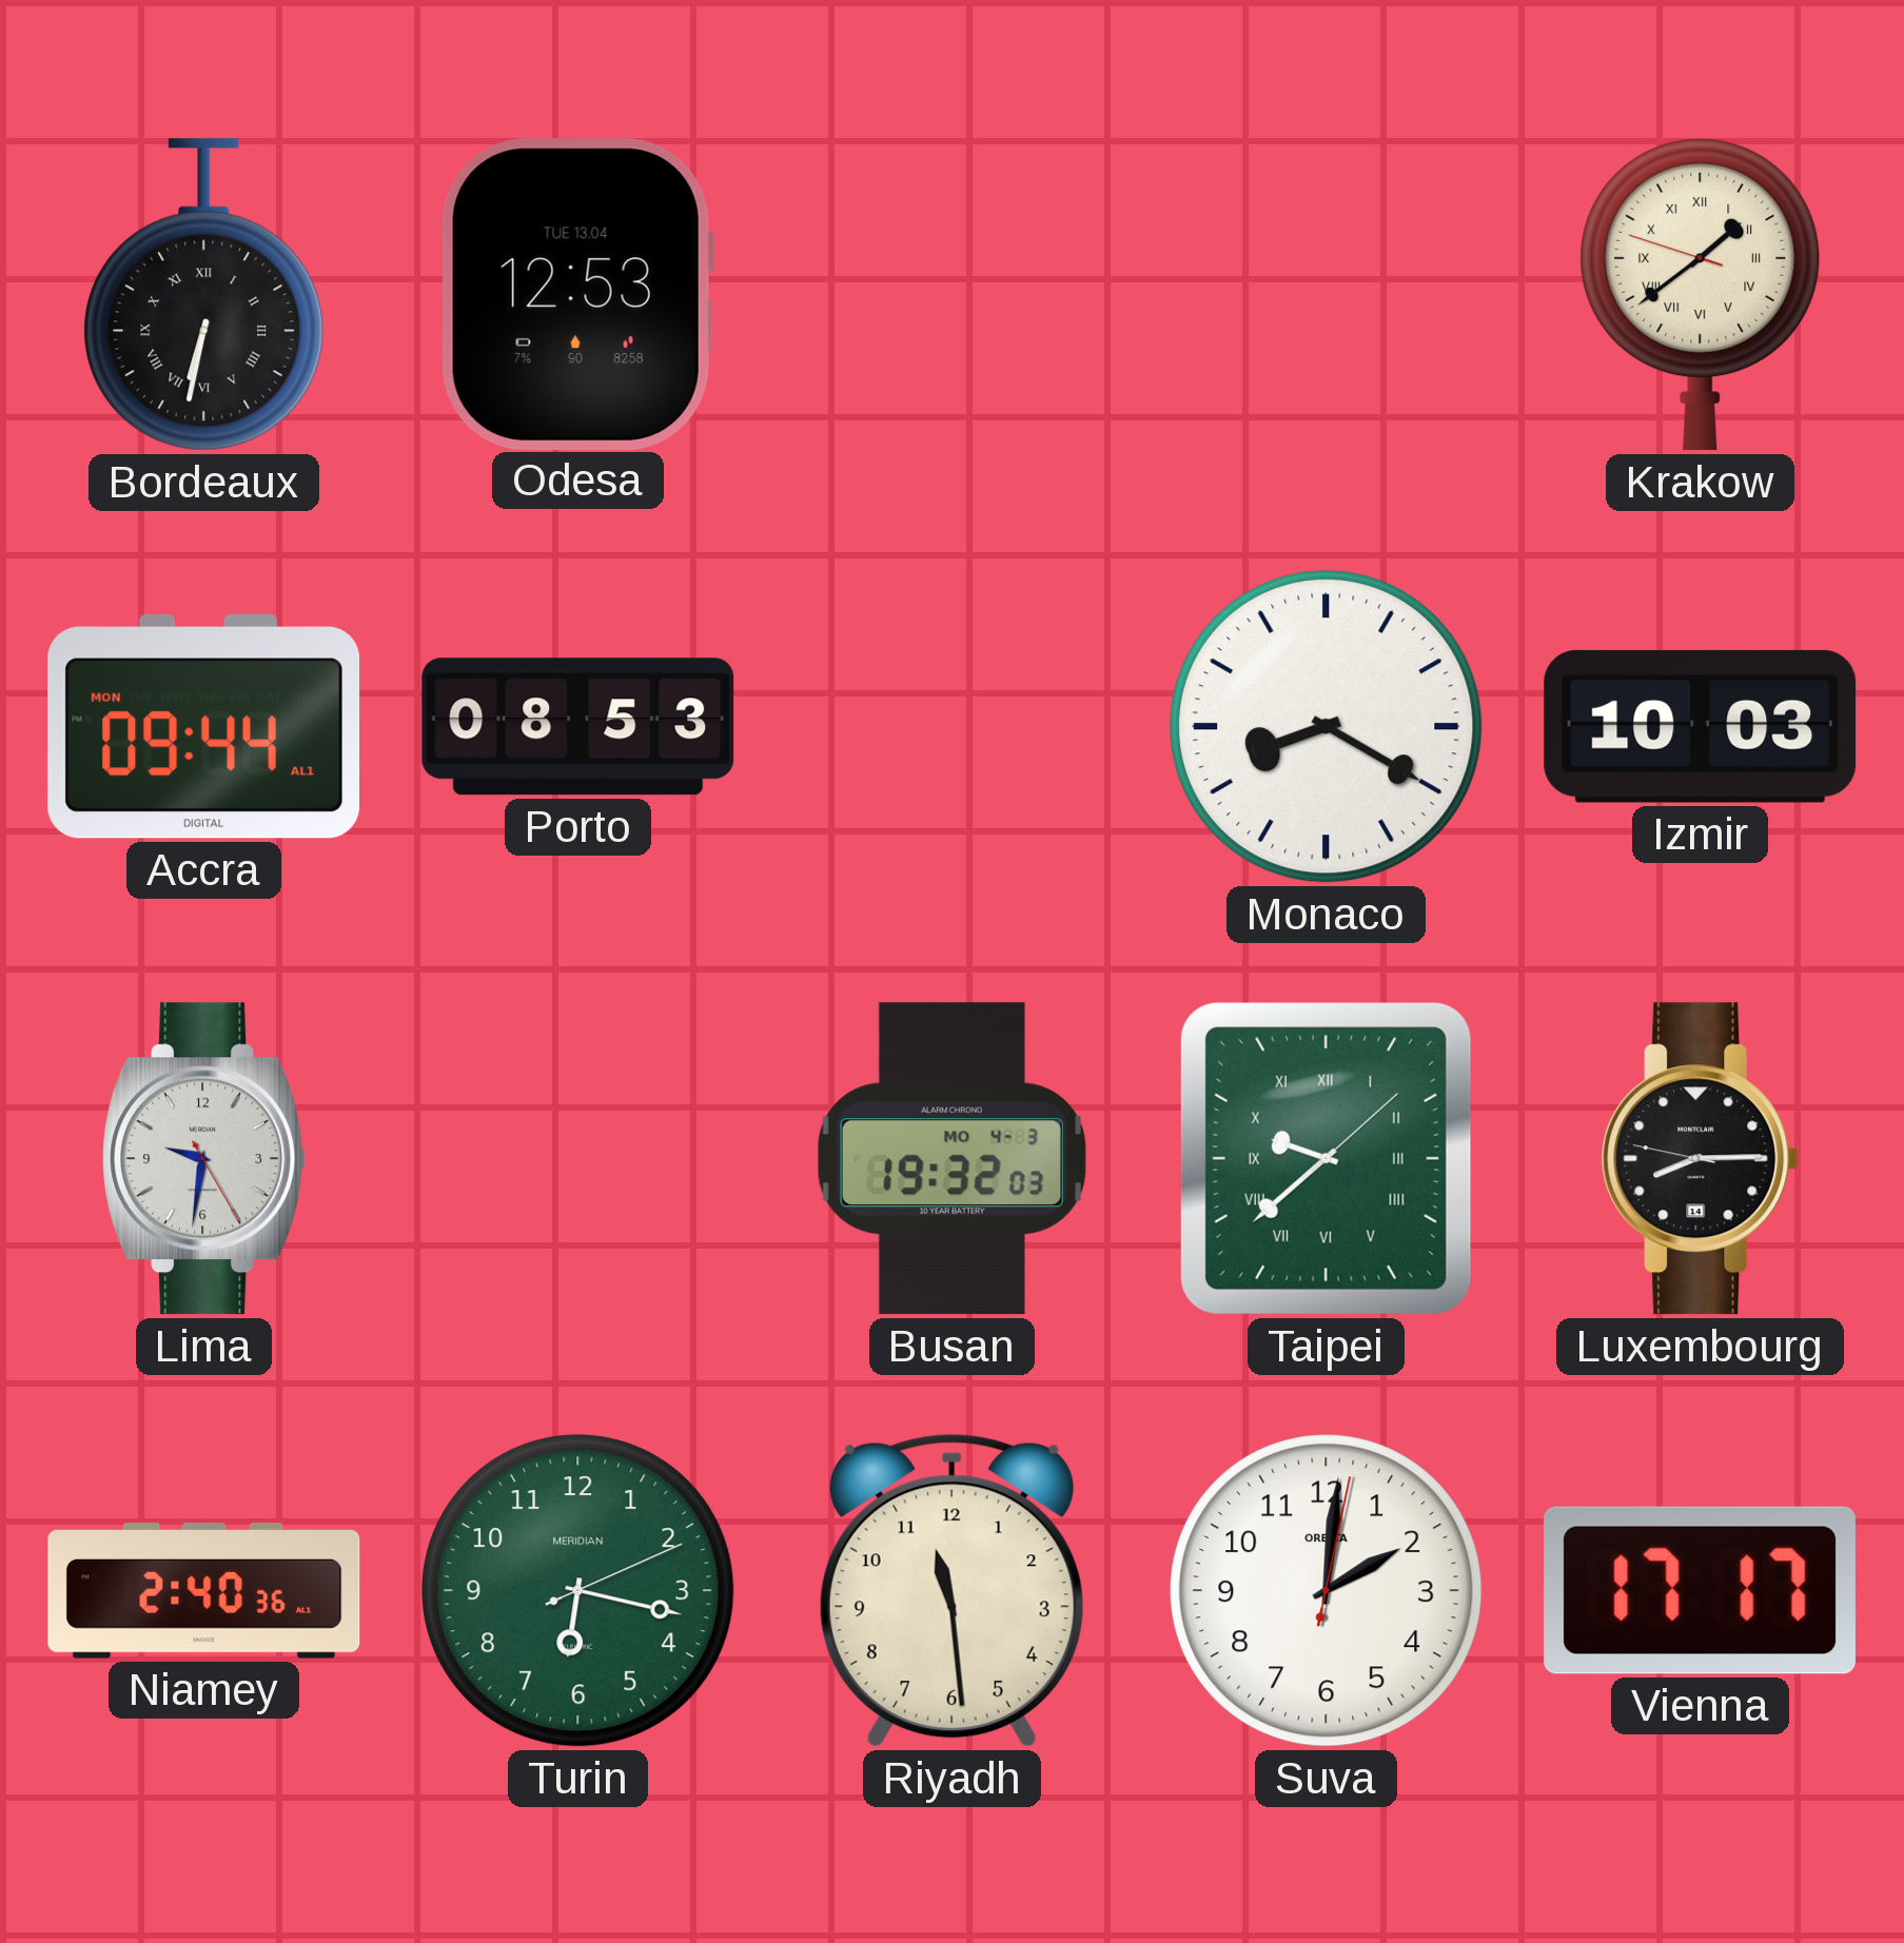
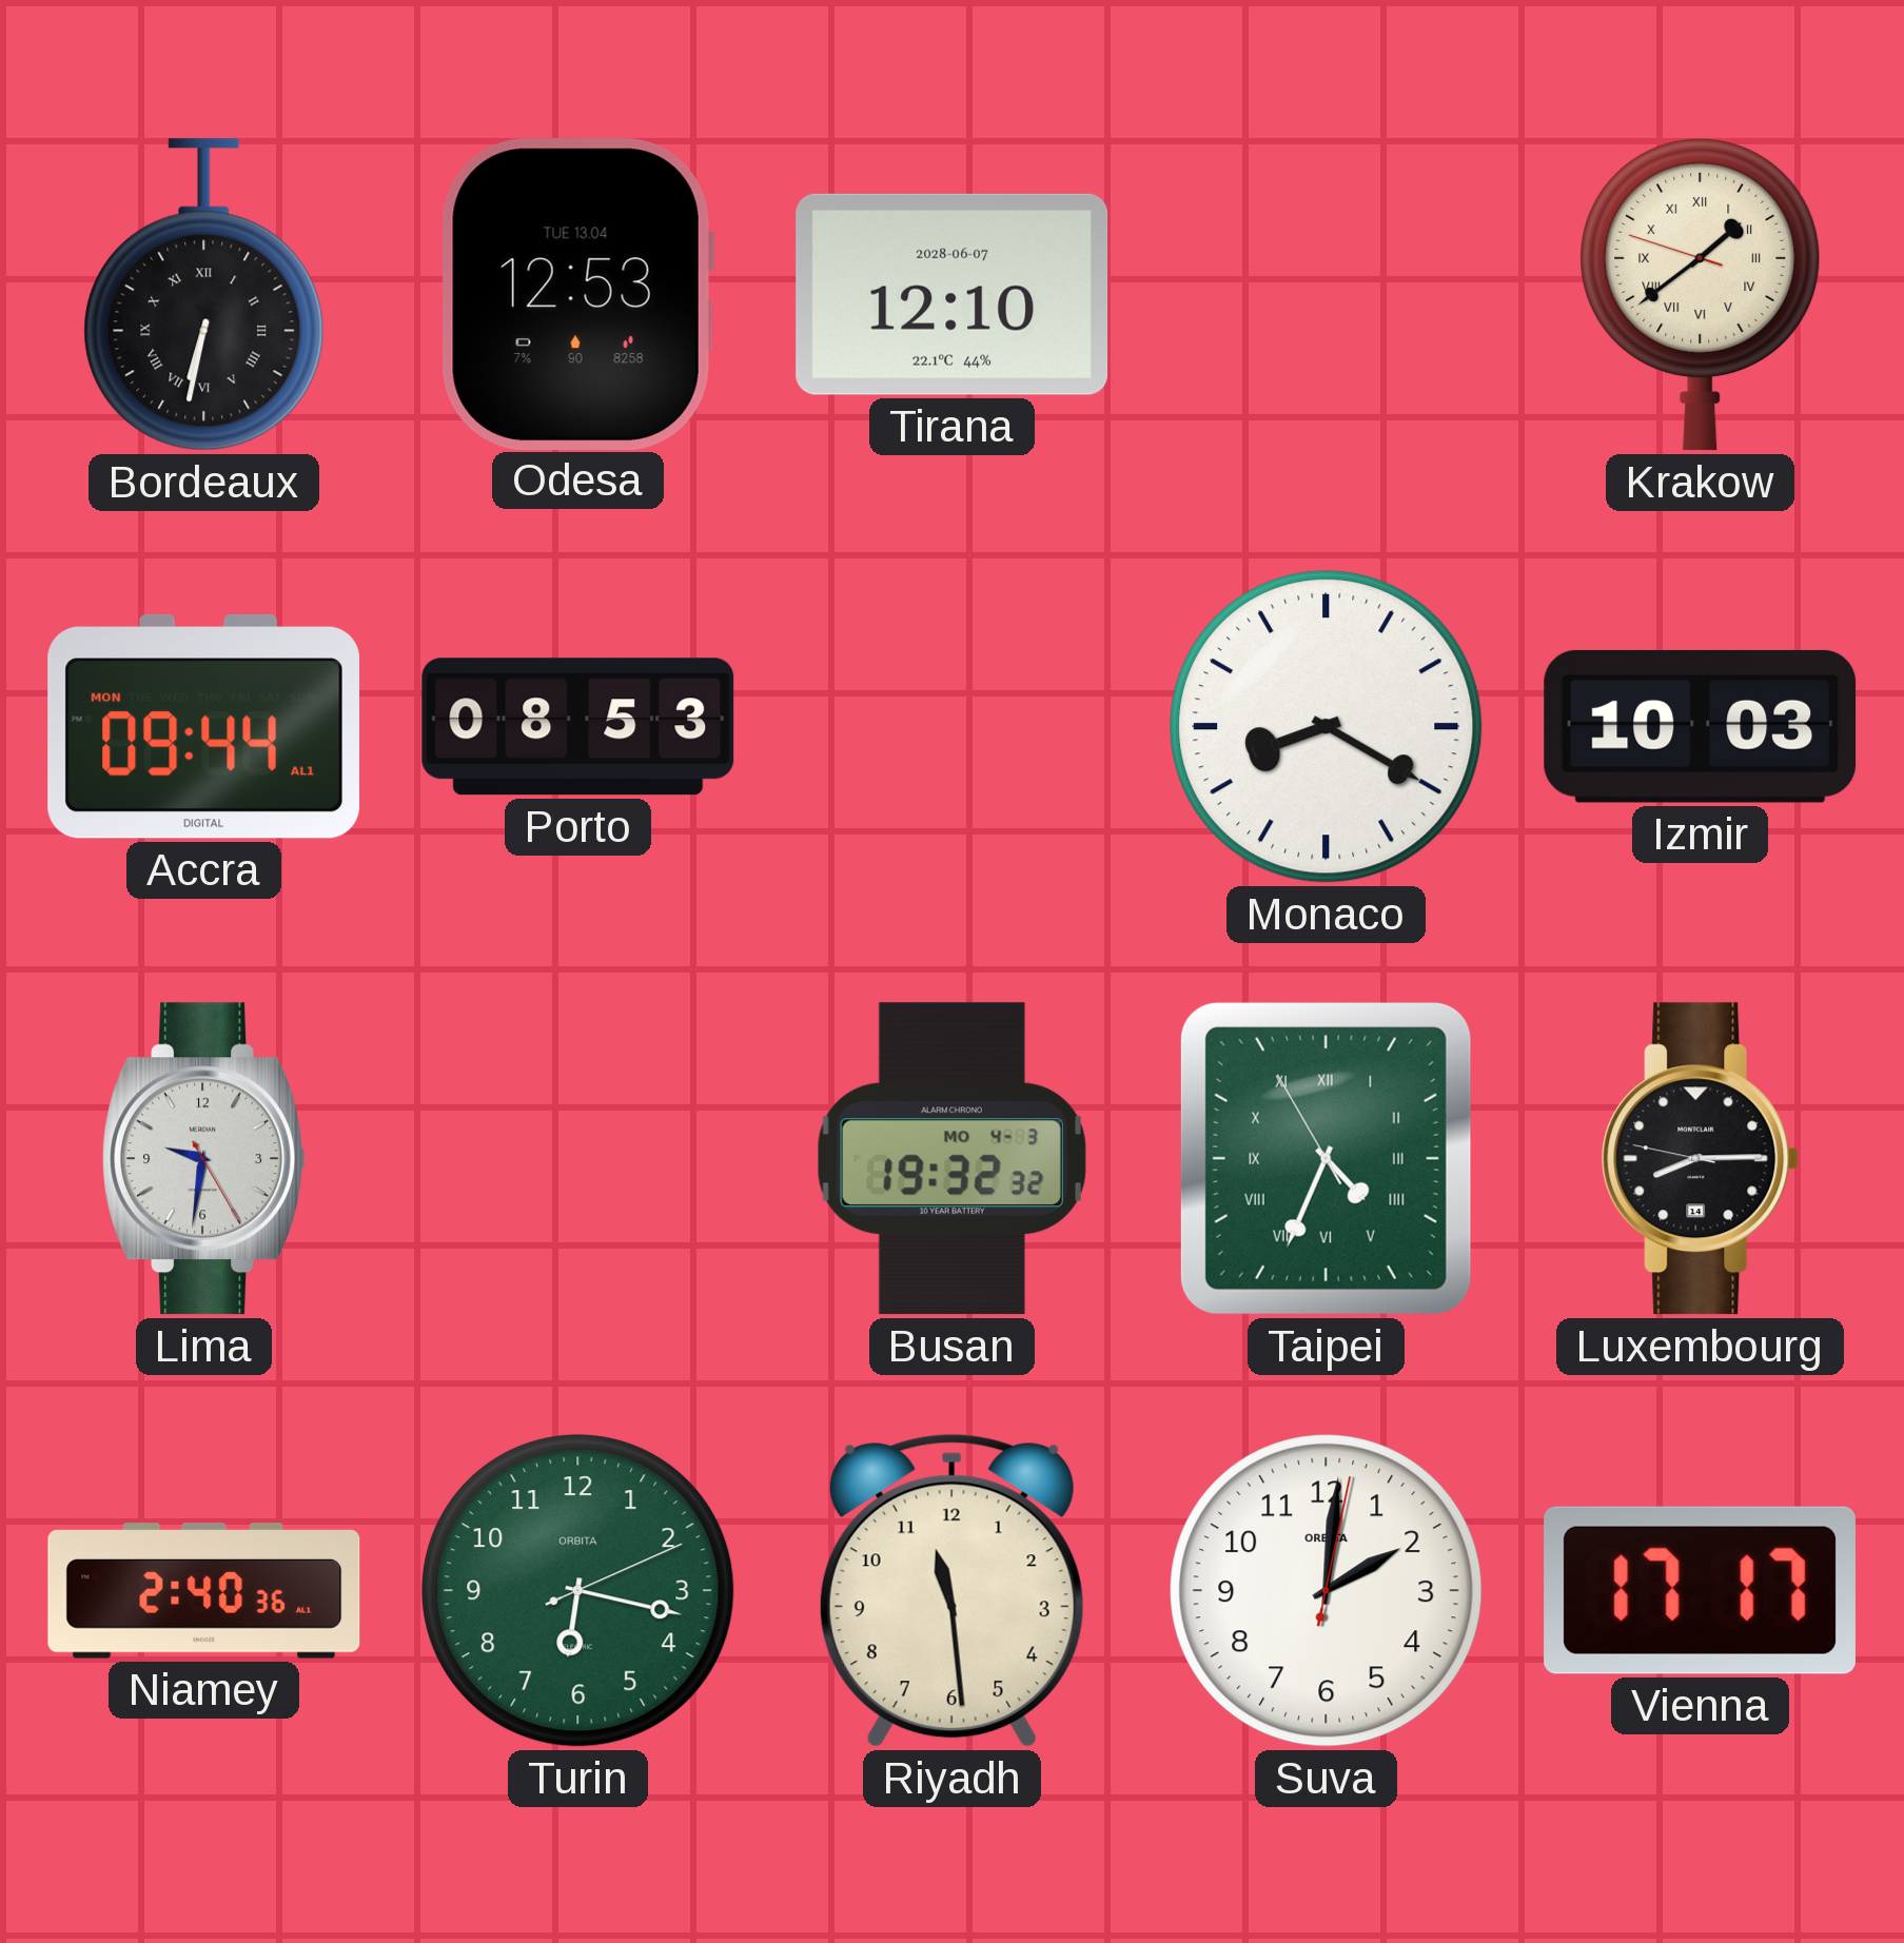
Tirana: none -> 12:10
Busan: 19:32:03 -> 19:32:32
Taipei: 9:38 -> 4:33
Turin brand: MERIDIAN -> ORBITA
